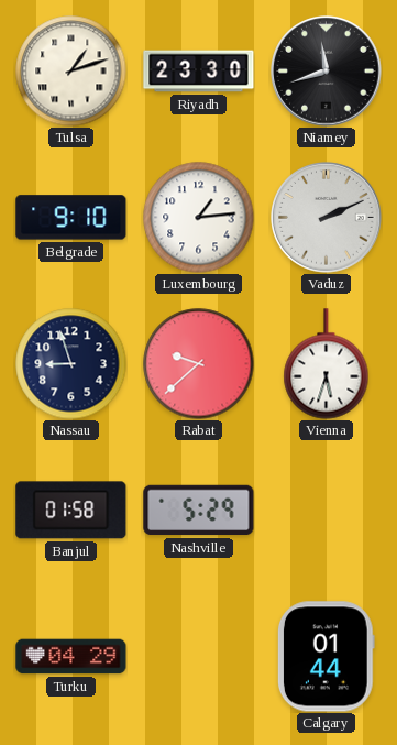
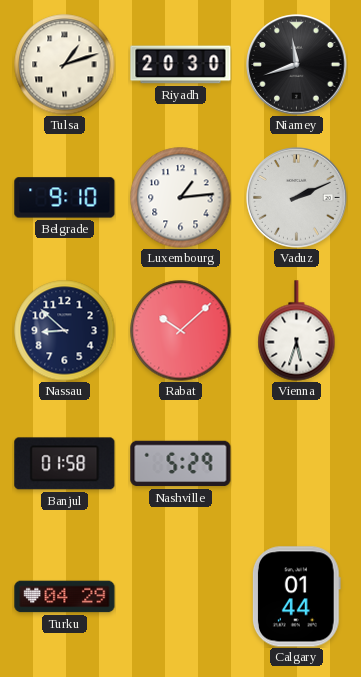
Riyadh: 23:30 -> 20:30
Nassau: 8:57 -> 8:52
Rabat: 9:38 -> 10:08
